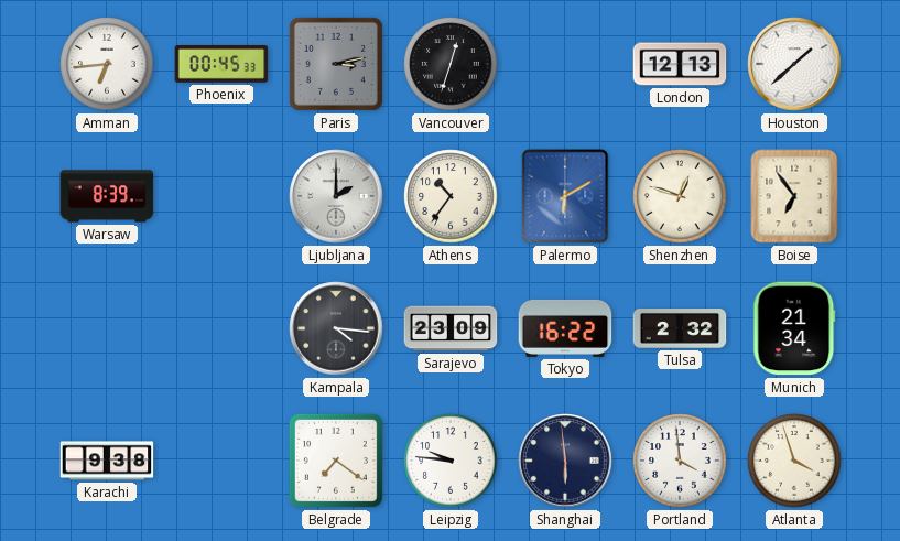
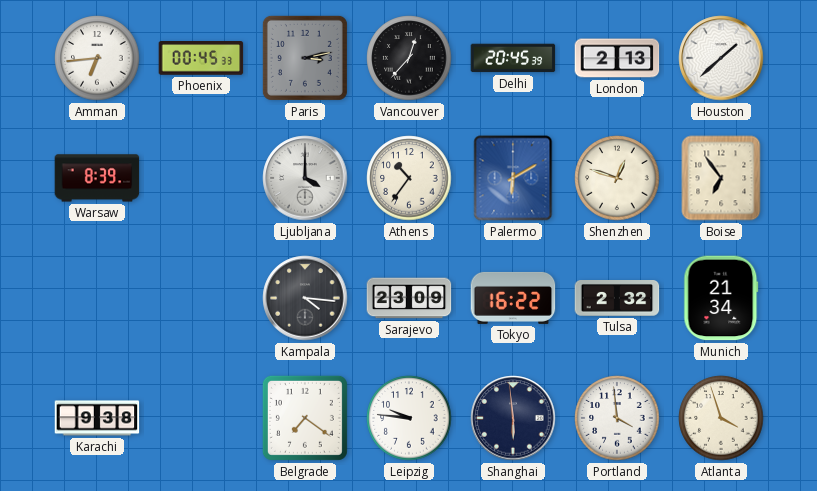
Vancouver: 12:33 -> 12:37
Delhi: none -> 20:45
London: 12:13 -> 2:13
Ljubljana: 2:00 -> 4:00
